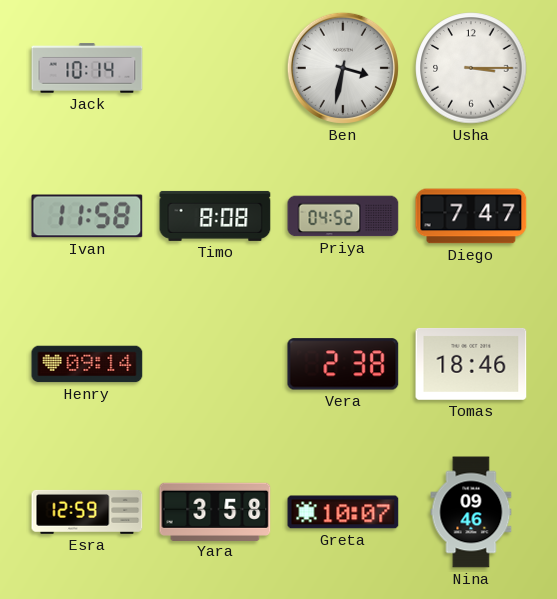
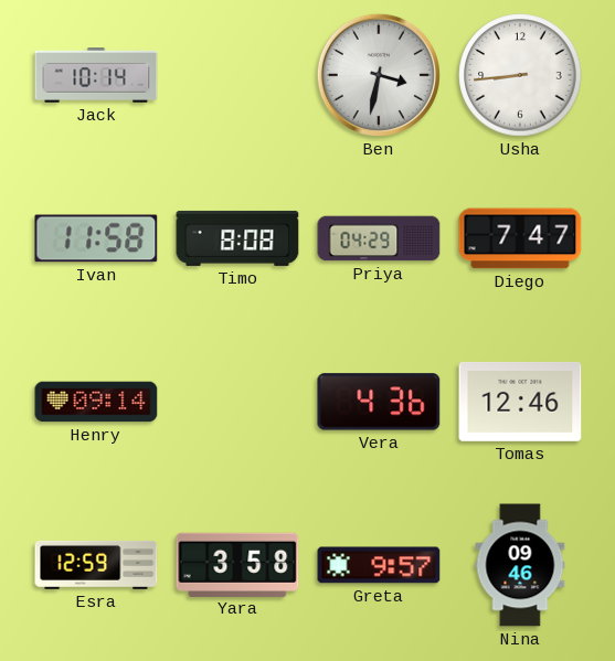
Usha: 3:15 -> 8:44
Priya: 04:52 -> 04:29
Vera: 2:38 -> 4:36
Tomas: 18:46 -> 12:46
Greta: 10:07 -> 9:57
